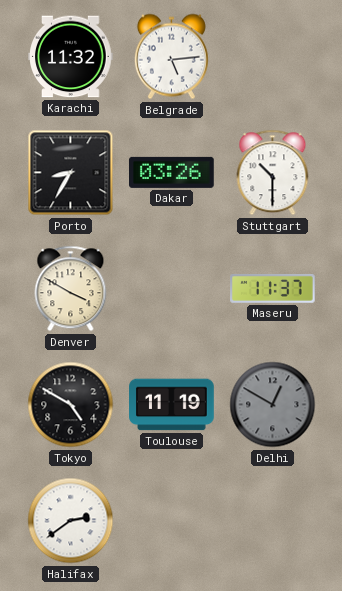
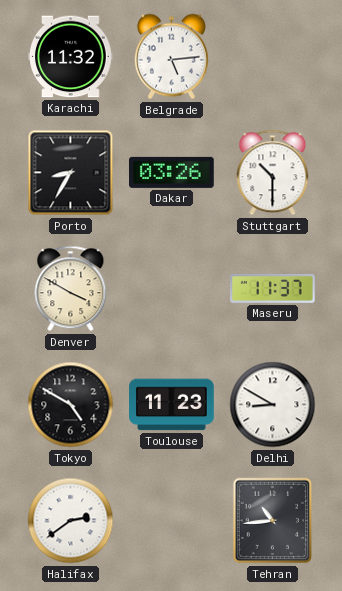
Toulouse: 11:19 -> 11:23
Delhi: 12:50 -> 8:50
Delhi dial: grey -> white
Tehran: none -> 10:44
